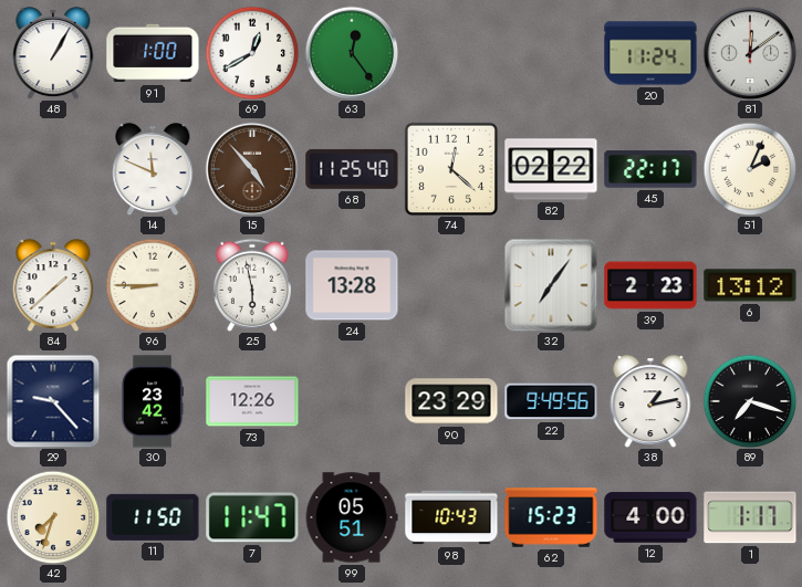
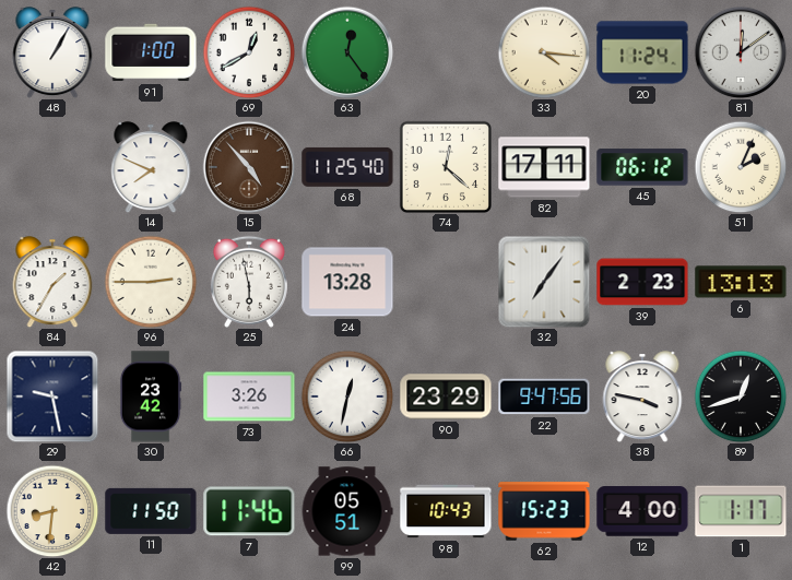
33: none -> 4:16
14: 11:49 -> 7:49
82: 02:22 -> 17:11
45: 22:17 -> 06:12
84: 1:38 -> 1:35
96: 8:45 -> 2:45
6: 13:12 -> 13:13
29: 9:23 -> 9:28
73: 12:26 -> 3:26
66: none -> 12:32
22: 9:49 -> 9:47
38: 1:13 -> 3:47
89: 7:18 -> 12:42
42: 7:33 -> 8:31
7: 11:47 -> 11:46
